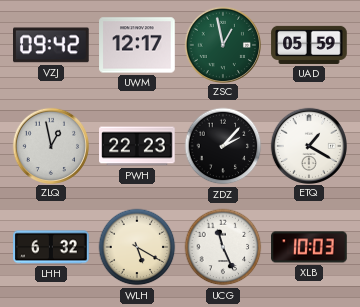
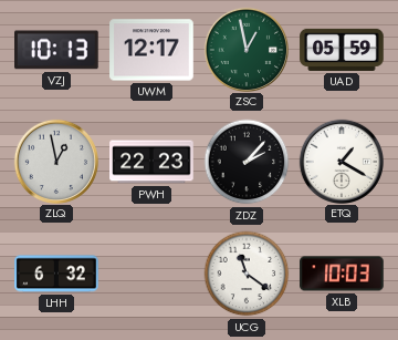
VZJ: 09:42 -> 10:13
WLH: 5:20 -> none
UCG: 11:26 -> 11:21
